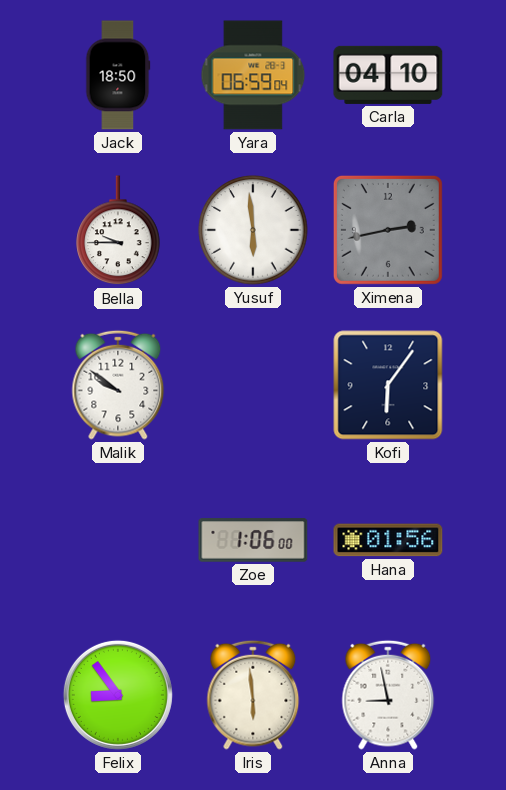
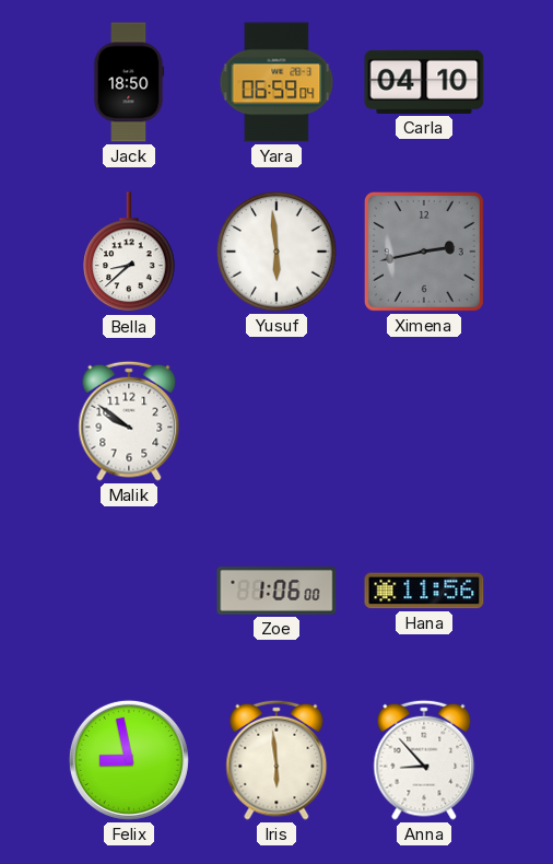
Bella: 9:45 -> 8:38
Kofi: 6:06 -> none
Hana: 01:56 -> 11:56
Felix: 8:54 -> 8:58
Anna: 8:58 -> 8:53
